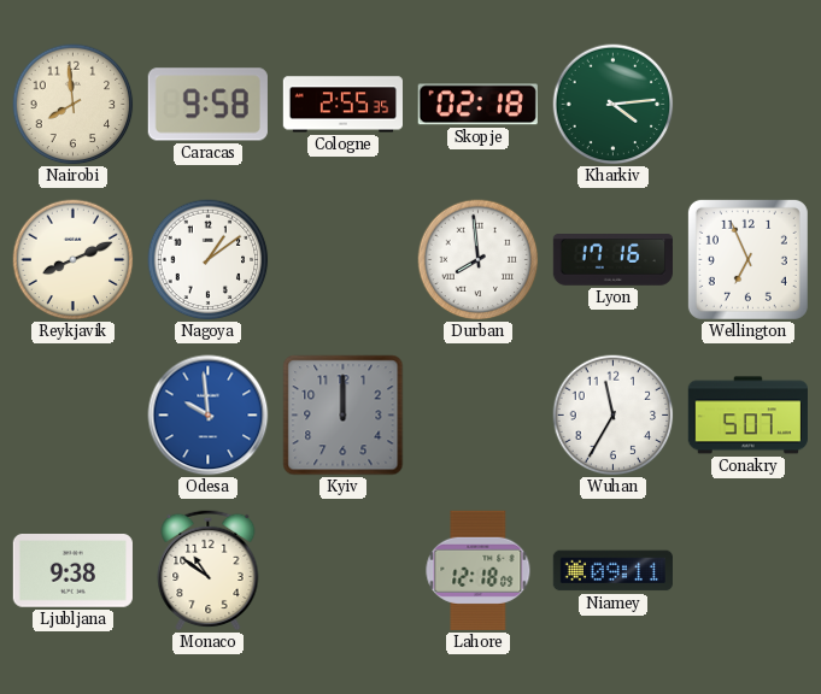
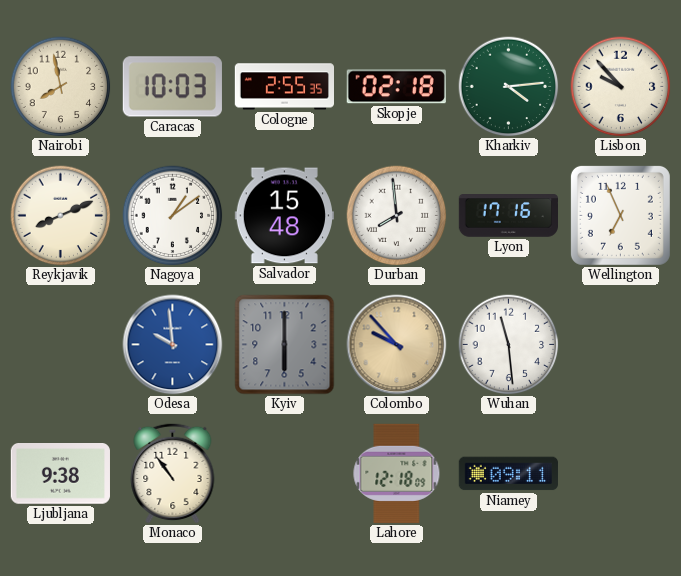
Nairobi: 7:59 -> 7:58
Caracas: 9:58 -> 10:03
Lisbon: none -> 9:53
Salvador: none -> 15:48
Kyiv: 12:00 -> 6:00
Colombo: none -> 9:53
Wuhan: 11:35 -> 11:29
Conakry: 5:07 -> none
Monaco: 10:51 -> 10:54
